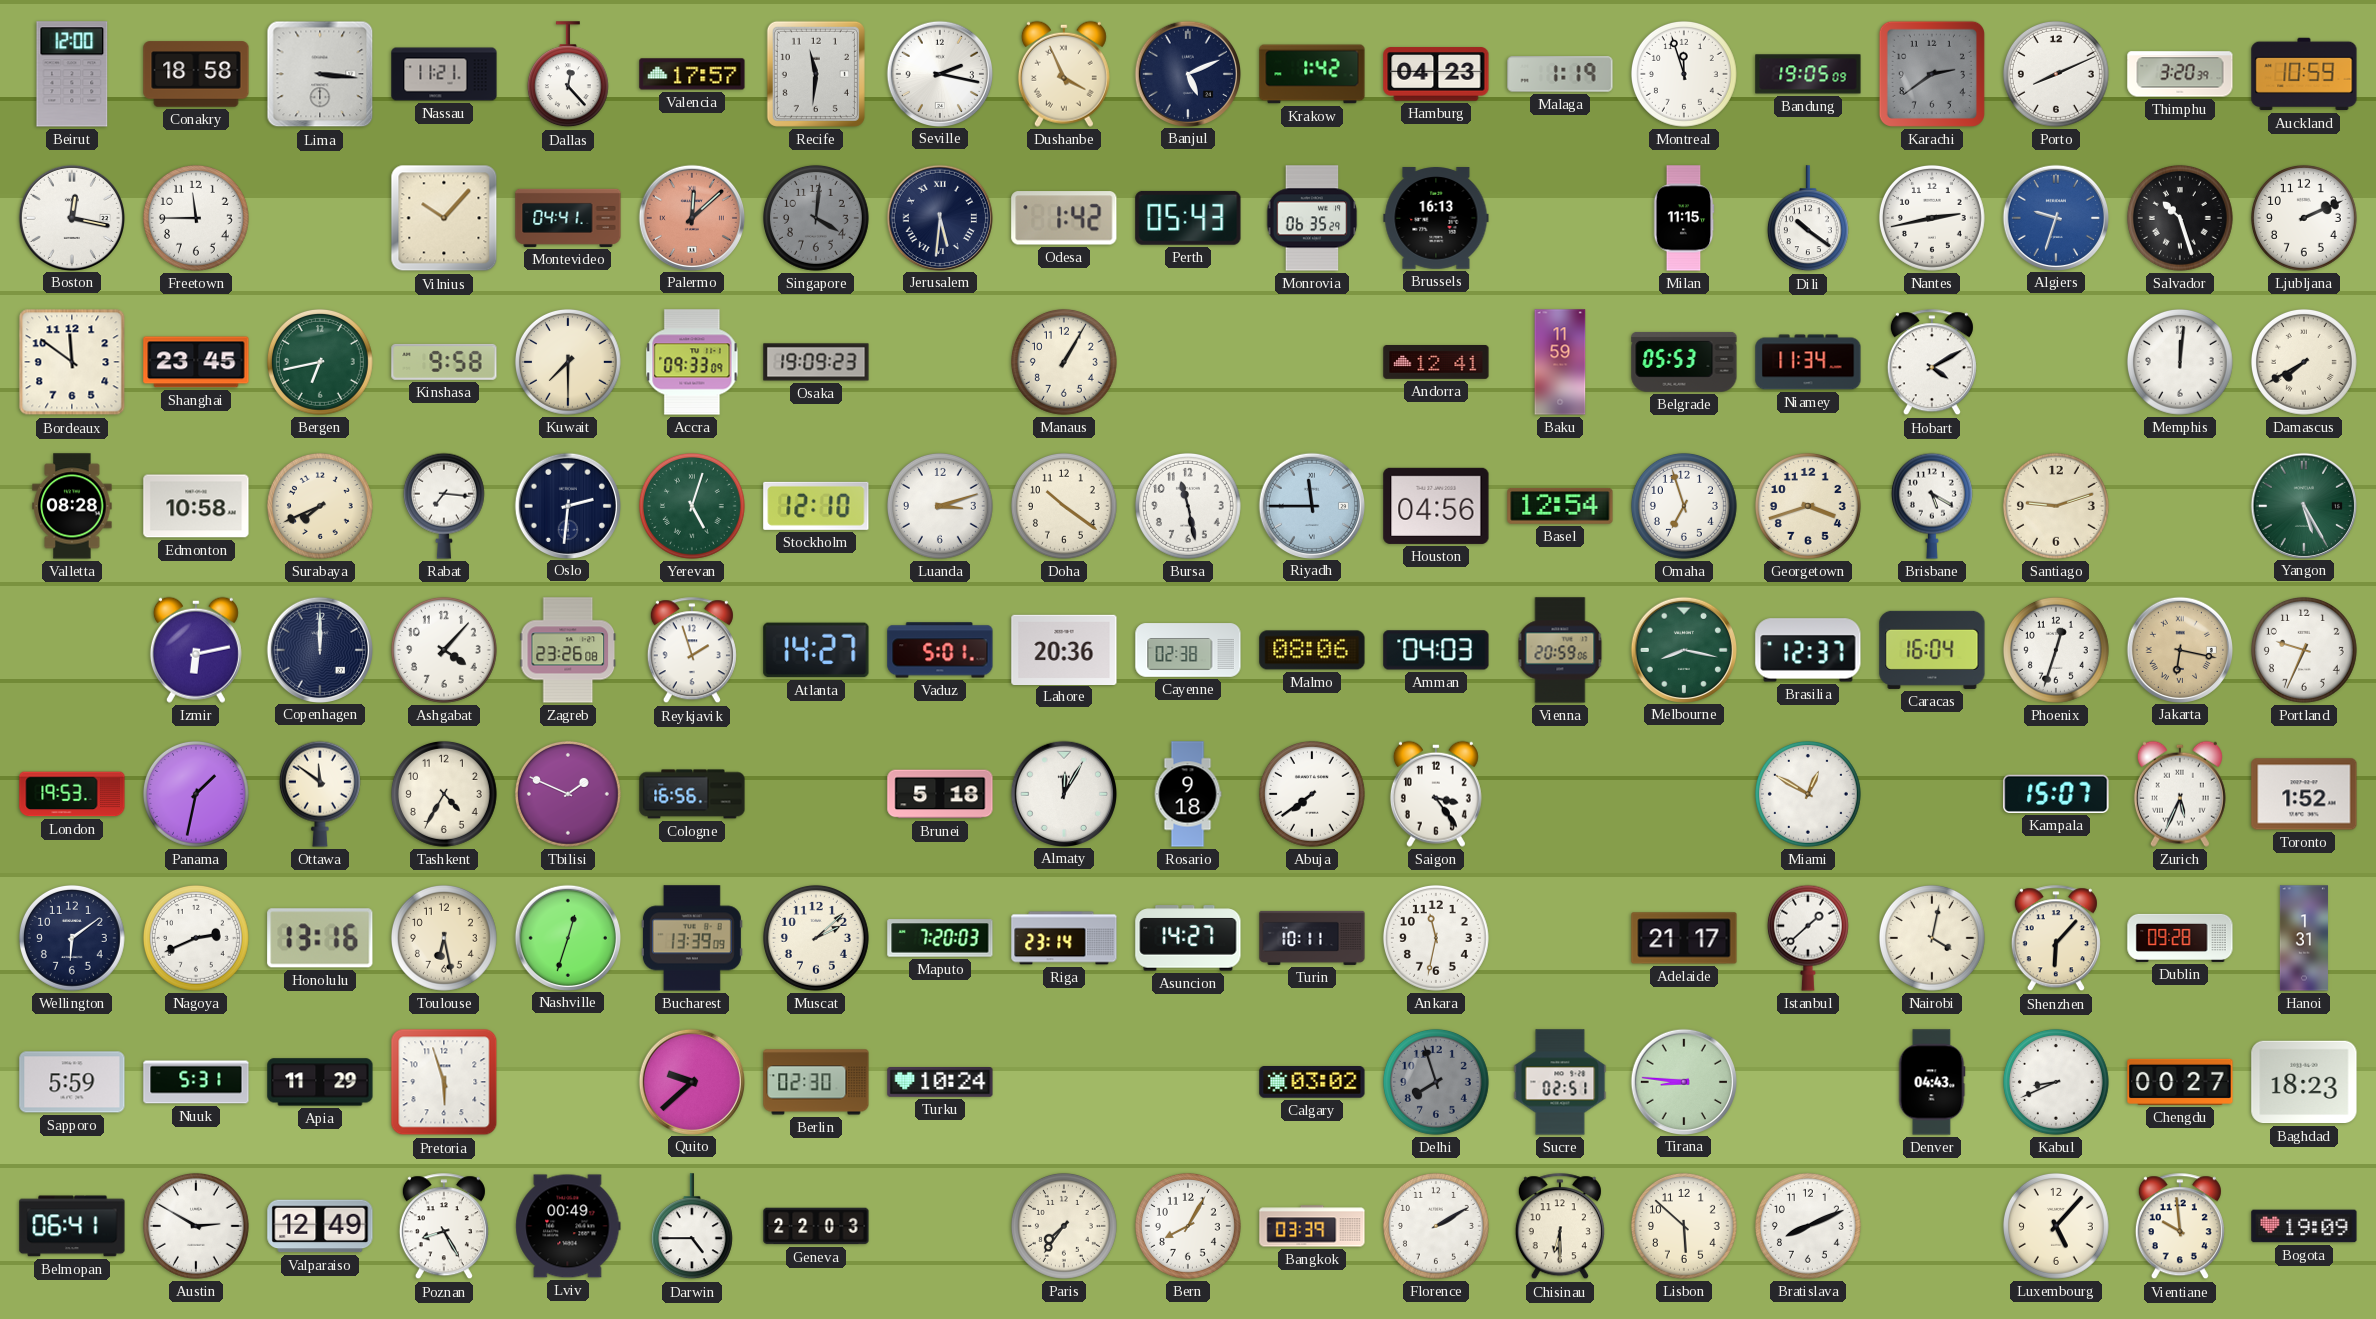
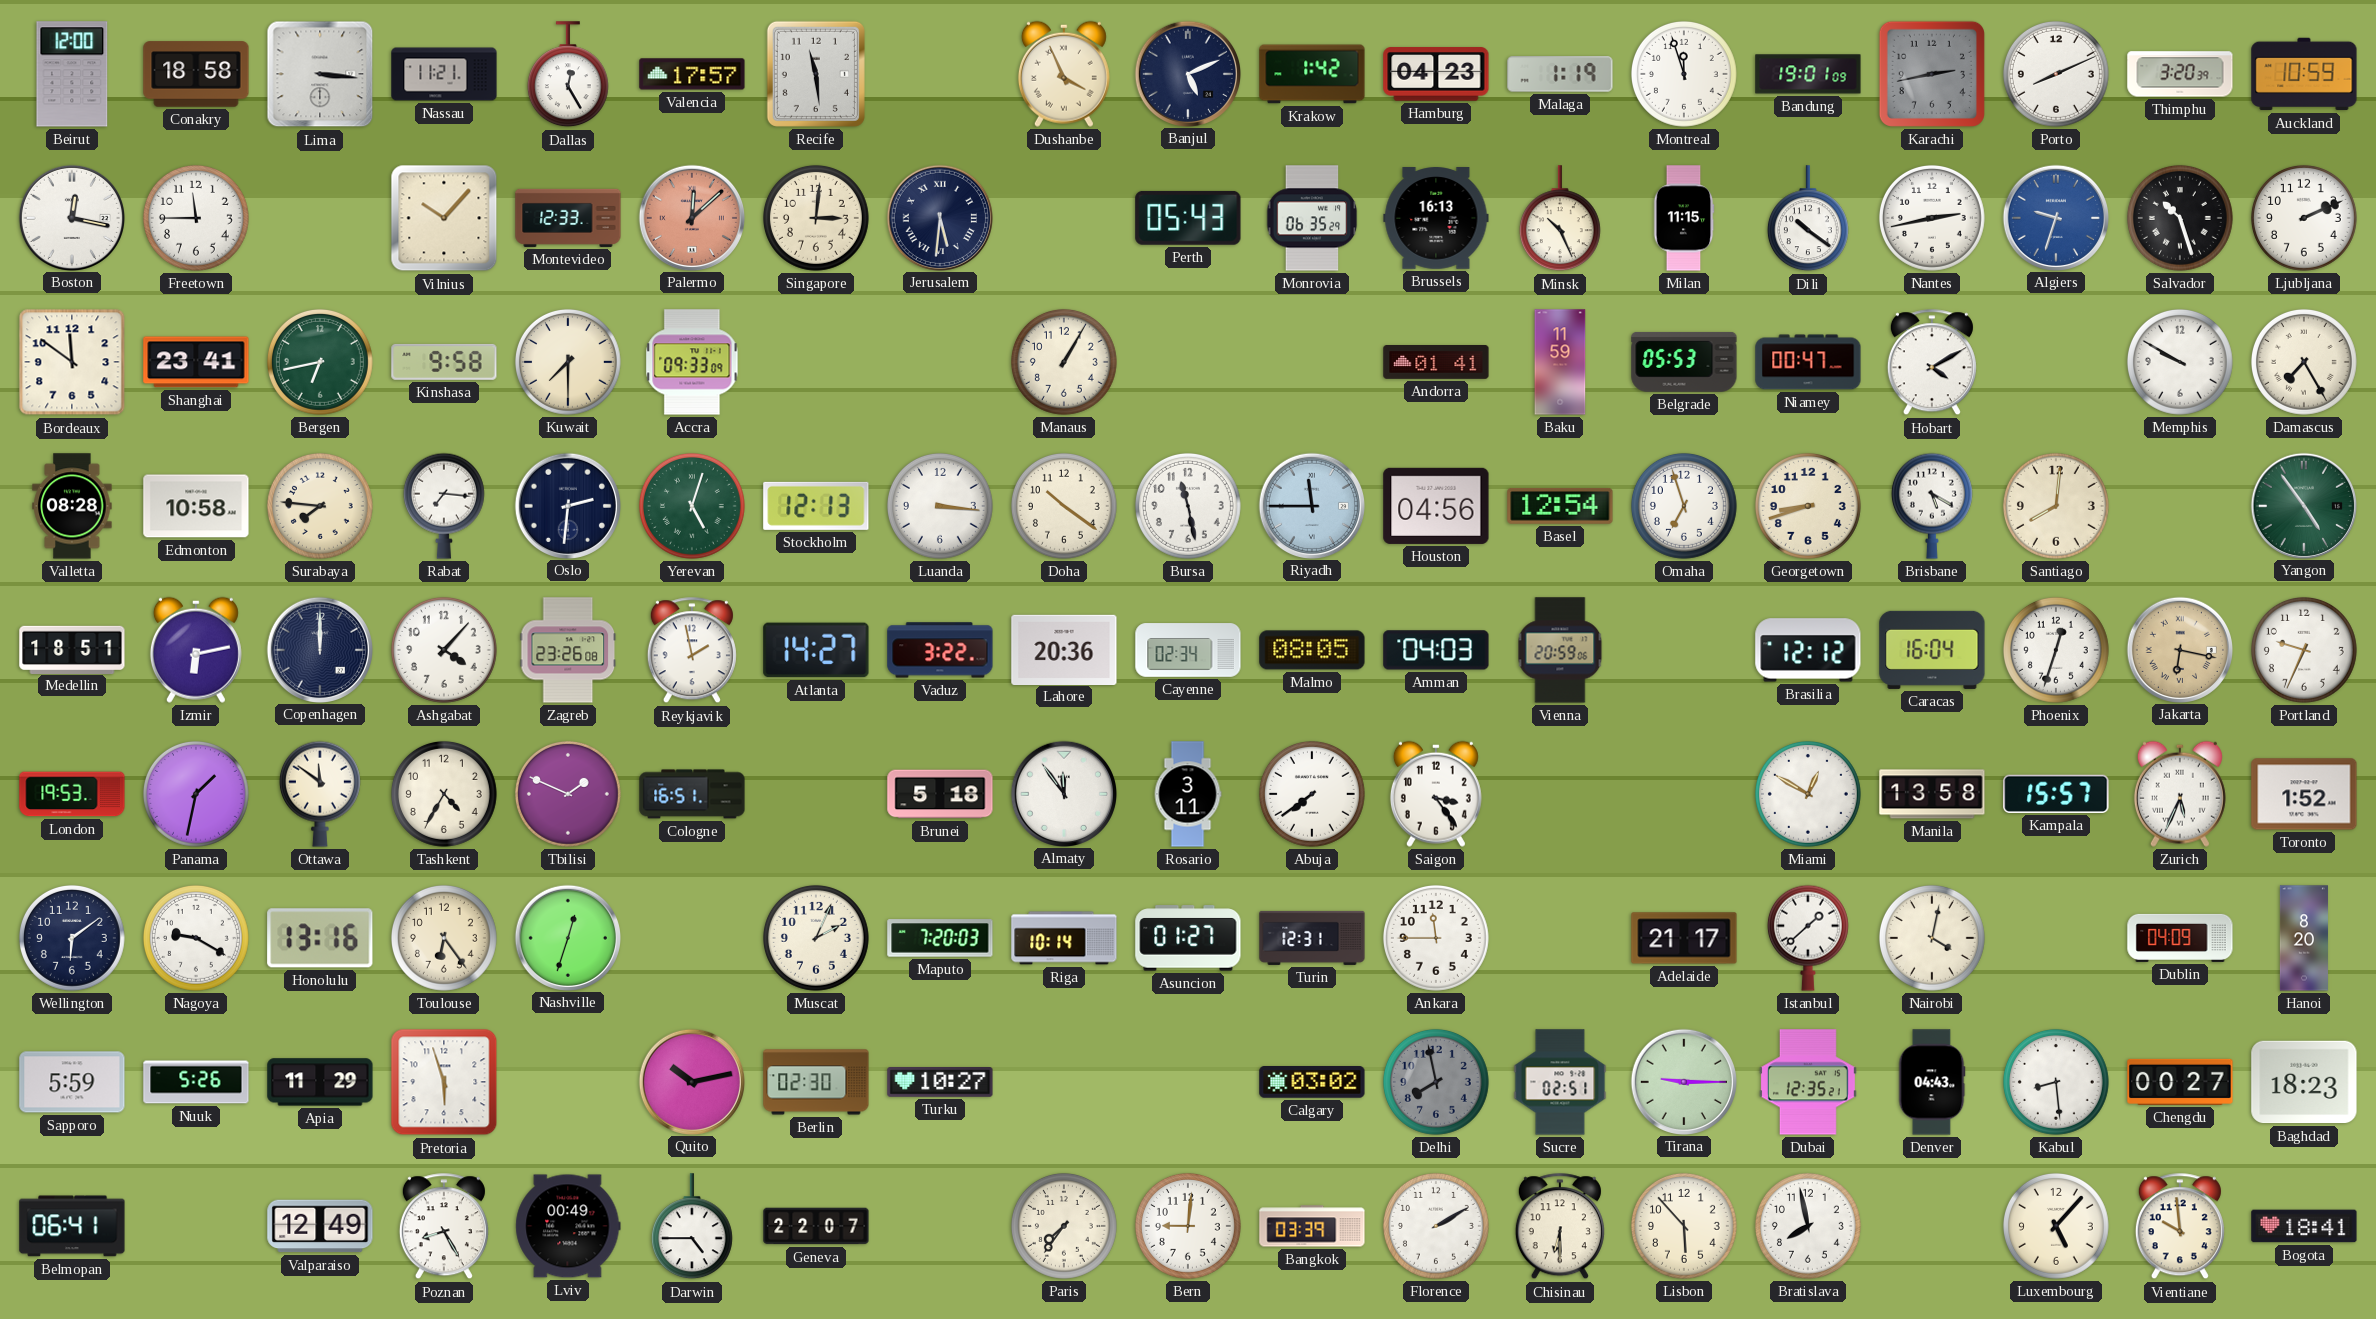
Dallas: 12:23 -> 12:25
Recife: 11:31 -> 11:29
Seville: 2:17 -> none
Bandung: 19:05 -> 19:01
Karachi: 2:39 -> 2:43
Montevideo: 04:41 -> 12:33
Singapore: 4:01 -> 3:01
Singapore dial: grey -> cream
Odesa: 1:42 -> none
Minsk: none -> 10:26
Shanghai: 23:45 -> 23:41
Osaka: 19:09 -> none
Andorra: 12:41 -> 01:41
Niamey: 11:34 -> 00:47
Memphis: 12:01 -> 9:50
Damascus: 7:40 -> 7:25
Surabaya: 7:41 -> 7:46
Stockholm: 12:10 -> 12:13
Luanda: 3:12 -> 3:16
Georgetown: 3:42 -> 8:42
Santiago: 9:12 -> 8:01
Yangon: 5:25 -> 4:54
Medellin: none -> 18:51
Reykjavik: 1:57 -> 1:58
Vaduz: 5:01 -> 3:22
Cayenne: 02:38 -> 02:34
Malmo: 08:06 -> 08:05
Melbourne: 8:17 -> none
Brasilia: 12:37 -> 12:12
Cologne: 16:56 -> 16:51
Almaty: 12:05 -> 11:54
Rosario: 9:18 -> 3:11
Manila: none -> 13:58
Kampala: 15:07 -> 15:57
Nagoya: 2:41 -> 9:20
Toulouse: 6:28 -> 6:24
Bucharest: 13:39 -> none
Muscat: 2:08 -> 2:04
Riga: 23:14 -> 10:14
Asuncion: 14:27 -> 01:27
Turin: 10:11 -> 12:31
Ankara: 11:32 -> 11:45
Shenzhen: 6:07 -> none
Dublin: 09:28 -> 04:09
Hanoi: 1:31 -> 8:20
Nuuk: 5:31 -> 5:26
Quito: 9:38 -> 10:13
Turku: 10:24 -> 10:27
Delhi: 7:57 -> 7:58
Tirana: 8:46 -> 9:15
Dubai: none -> 12:35
Kabul: 8:41 -> 8:29
Austin: 2:50 -> none
Geneva: 22:03 -> 22:07
Bern: 8:05 -> 9:01
Lisbon: 5:52 -> 5:53
Bratislava: 8:11 -> 7:58
Bogota: 19:09 -> 18:41
